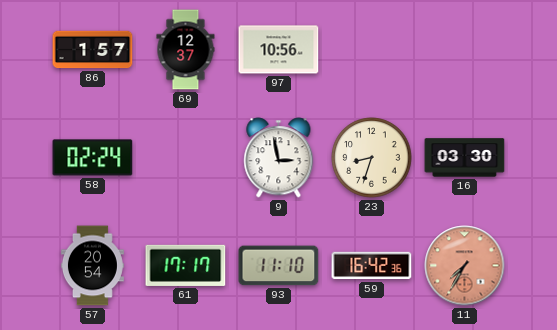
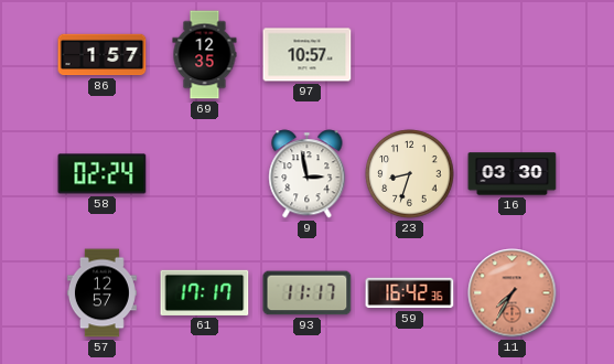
69: 12:37 -> 12:35
97: 10:56 -> 10:57
57: 20:54 -> 12:57
93: 11:10 -> 11:17
